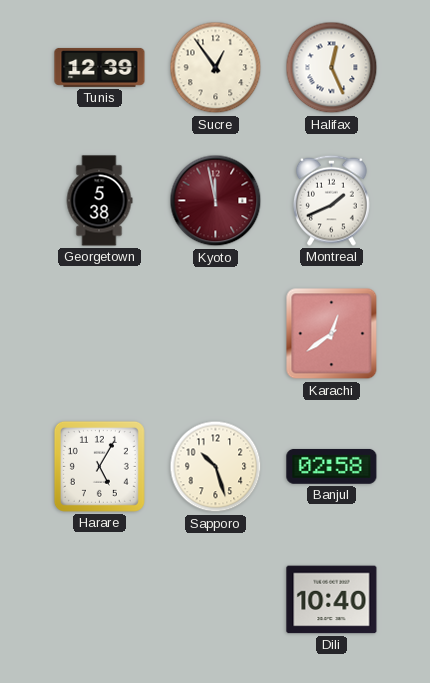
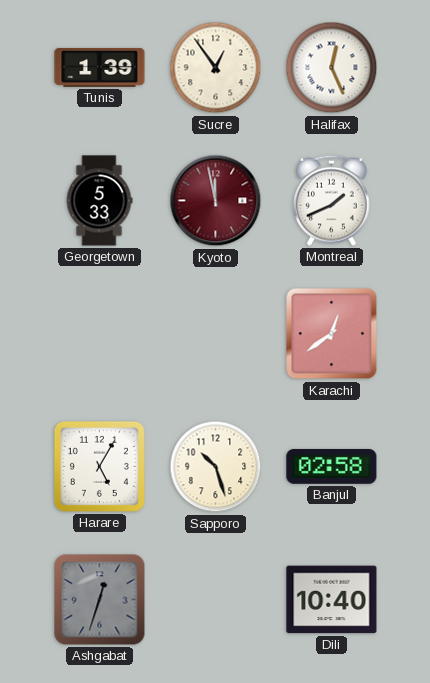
Tunis: 12:39 -> 1:39
Georgetown: 5:38 -> 5:33
Ashgabat: none -> 12:33
